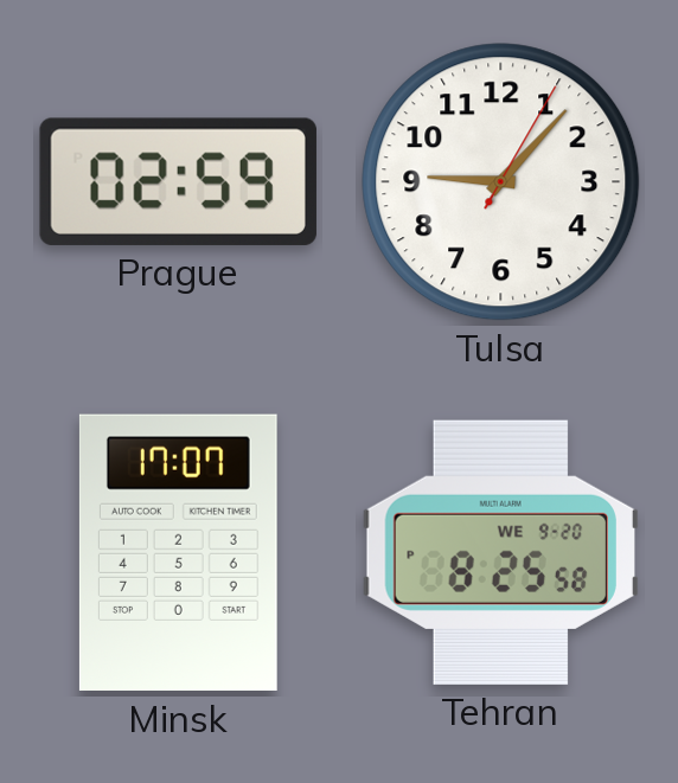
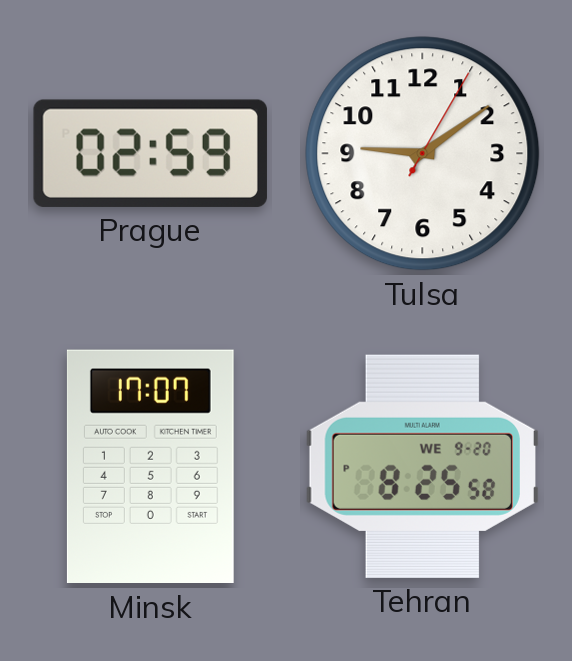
Tulsa: 9:07 -> 9:09
